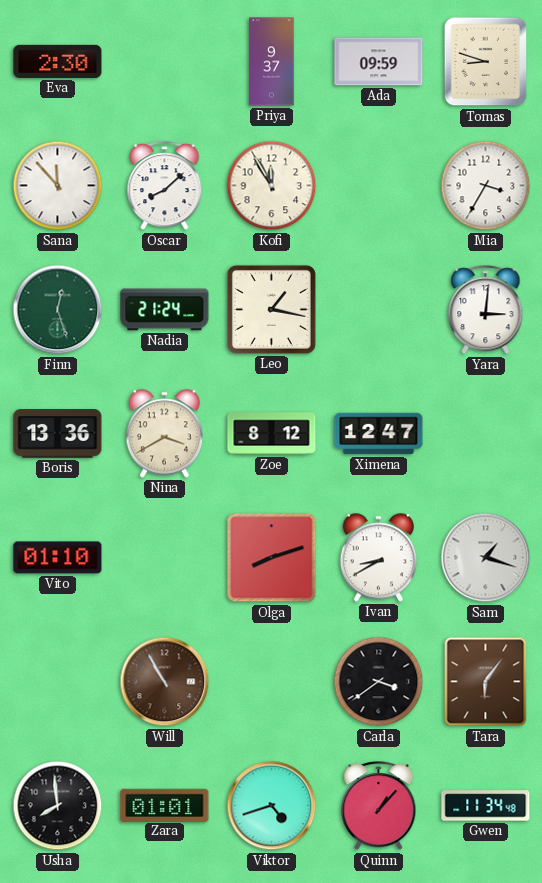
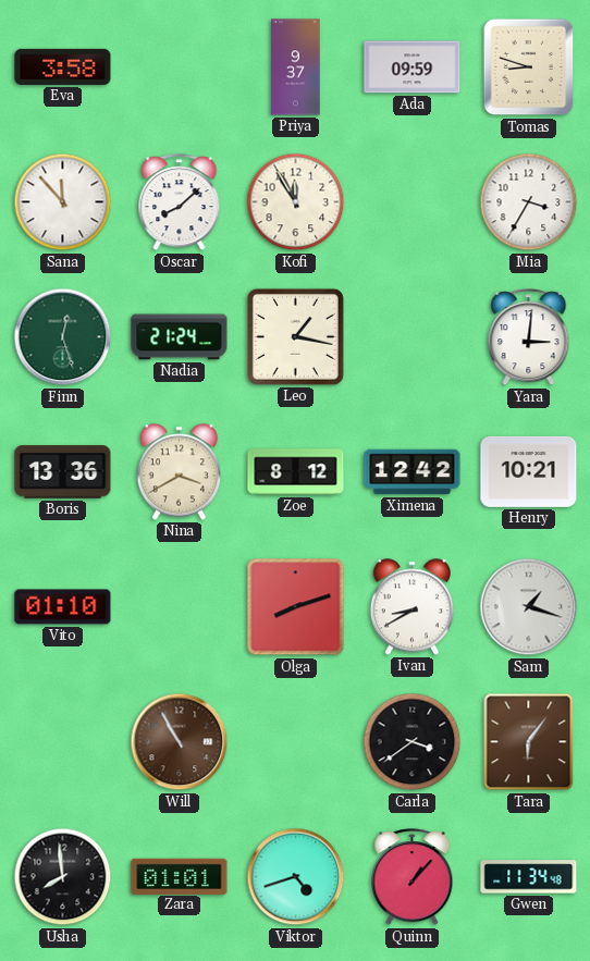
Eva: 2:30 -> 3:58
Ximena: 12:47 -> 12:42
Henry: none -> 10:21
